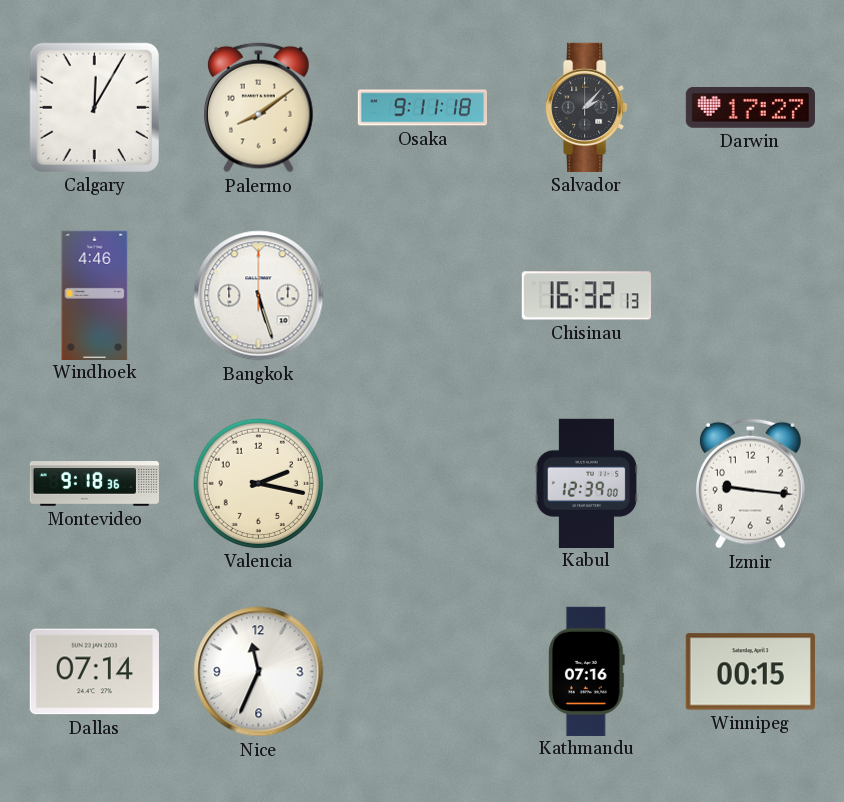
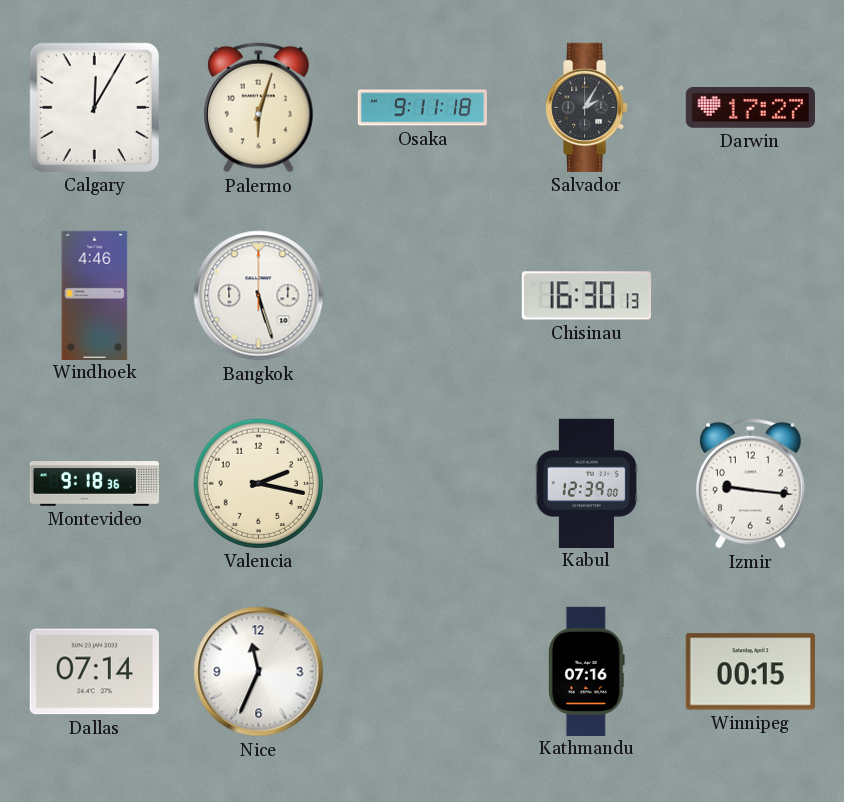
Palermo: 8:09 -> 6:03
Salvador: 2:07 -> 2:05
Chisinau: 16:32 -> 16:30
